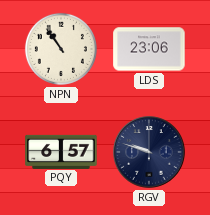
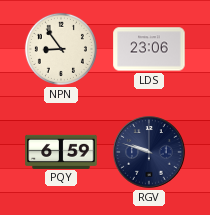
NPN: 10:54 -> 8:54
PQY: 6:57 -> 6:59
